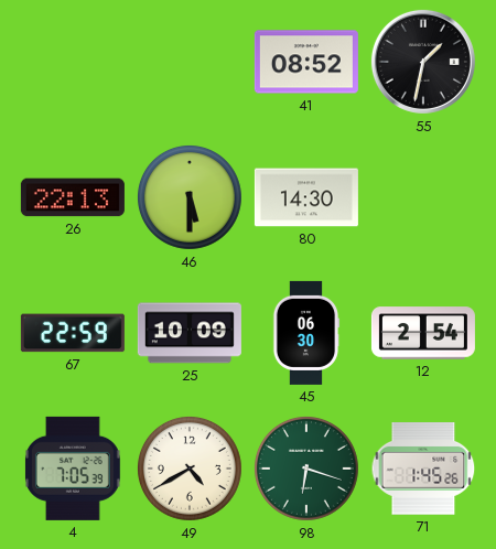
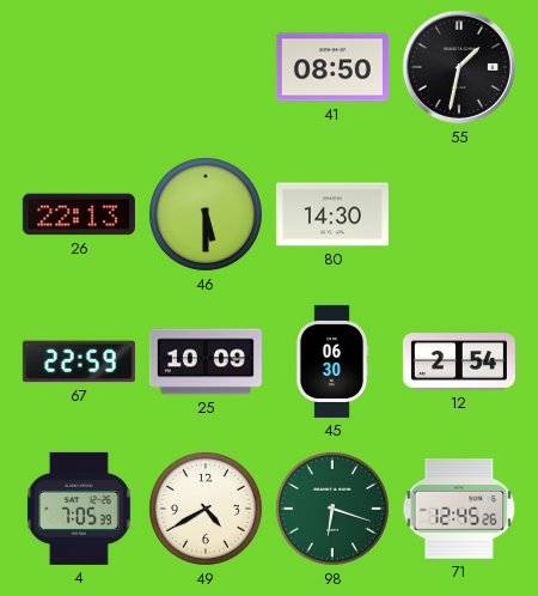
41: 08:52 -> 08:50
71: 1:45 -> 12:45
